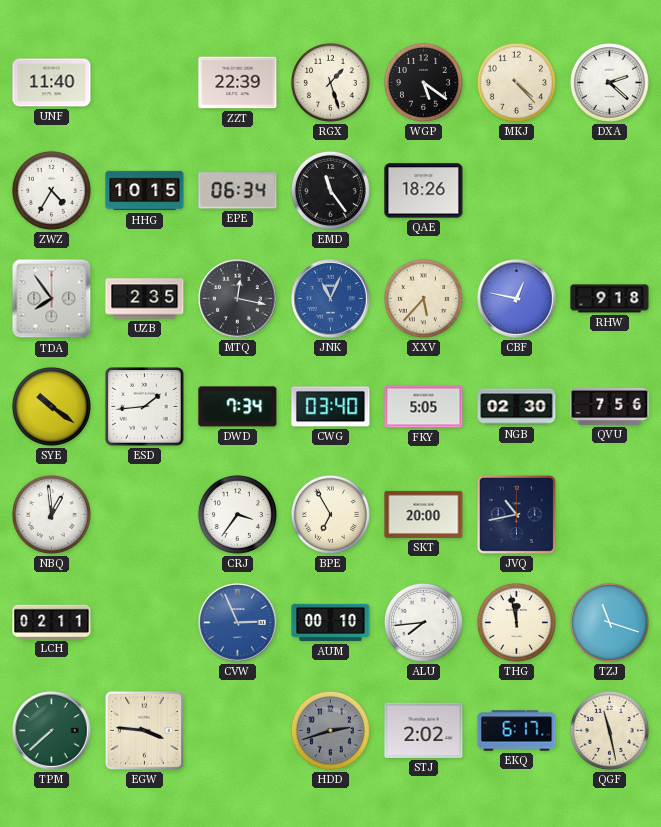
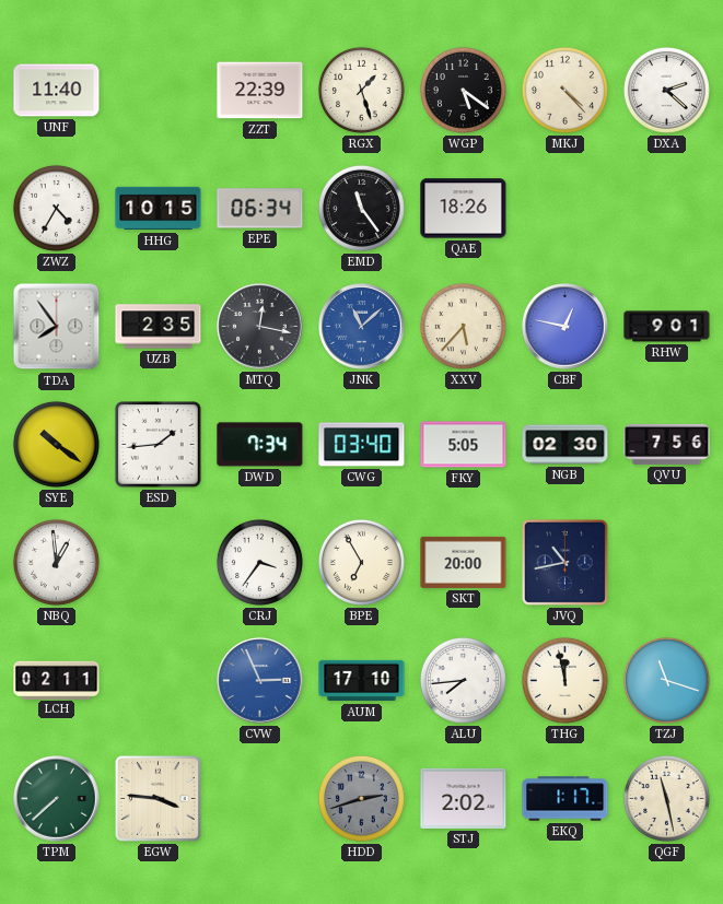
JNK: 11:04 -> 11:08
RHW: 9:18 -> 9:01
AUM: 00:10 -> 17:10
EKQ: 6:17 -> 1:17
